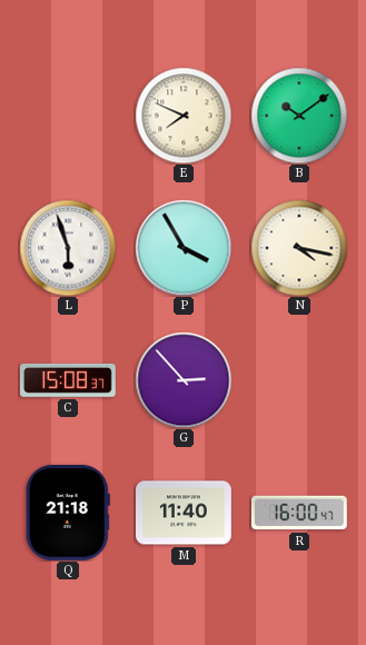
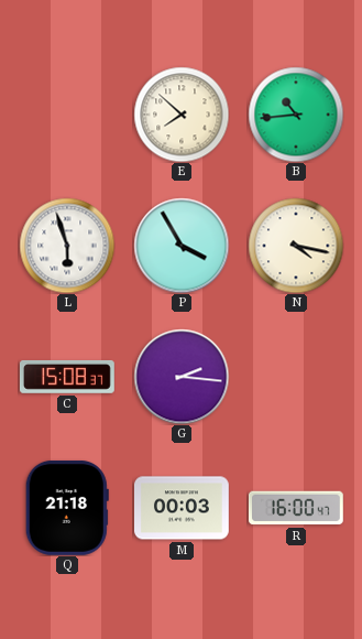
E: 7:49 -> 7:52
B: 10:09 -> 10:44
G: 2:53 -> 2:16
M: 11:40 -> 00:03
